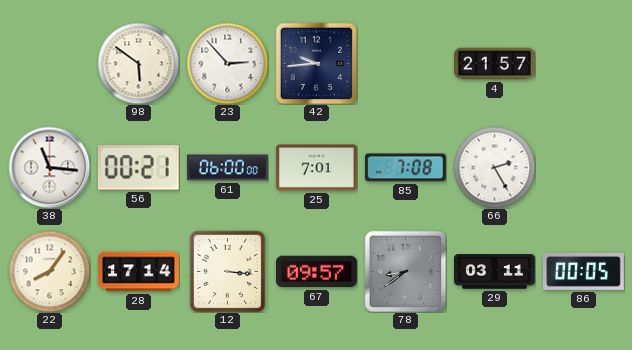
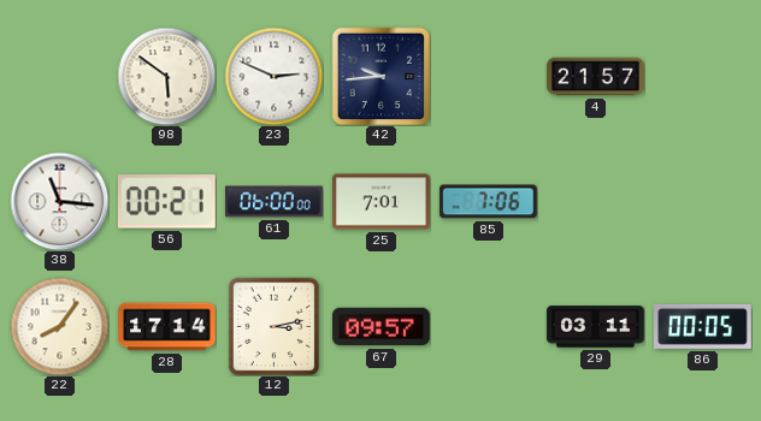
23: 2:53 -> 2:49
85: 7:08 -> 7:06
66: 2:25 -> none
12: 3:16 -> 3:13
78: 8:39 -> none
